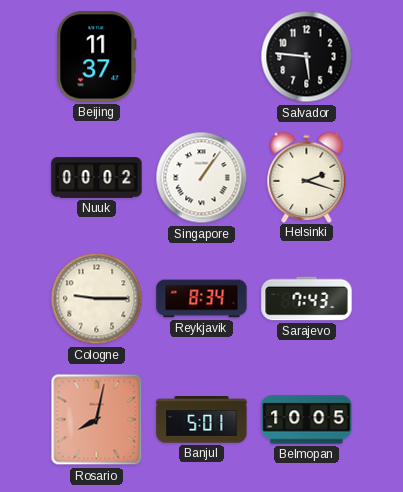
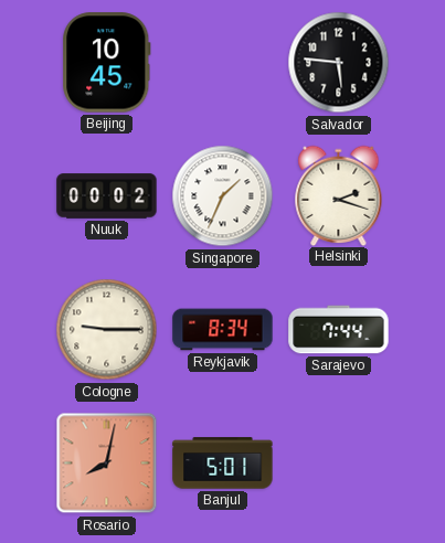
Beijing: 11:37 -> 10:45
Singapore: 1:06 -> 1:34
Sarajevo: 7:43 -> 7:44
Belmopan: 10:05 -> none
